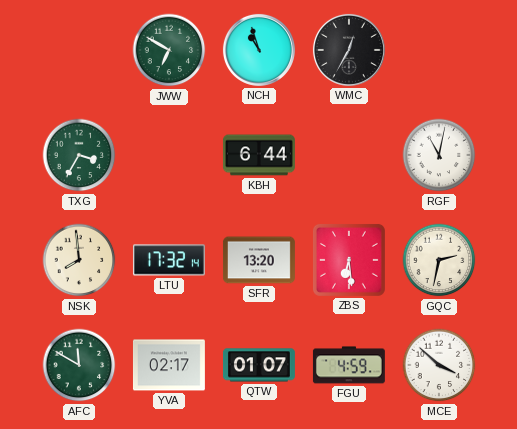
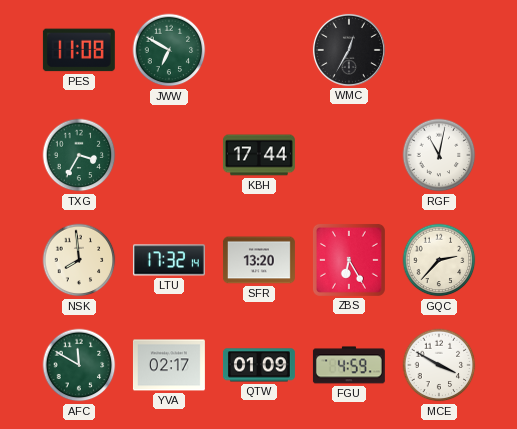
PES: none -> 11:08
NCH: 10:57 -> none
KBH: 6:44 -> 17:44
ZBS: 6:29 -> 6:25
GQC: 2:32 -> 2:37
QTW: 01:07 -> 01:09
MCE: 3:52 -> 3:50
